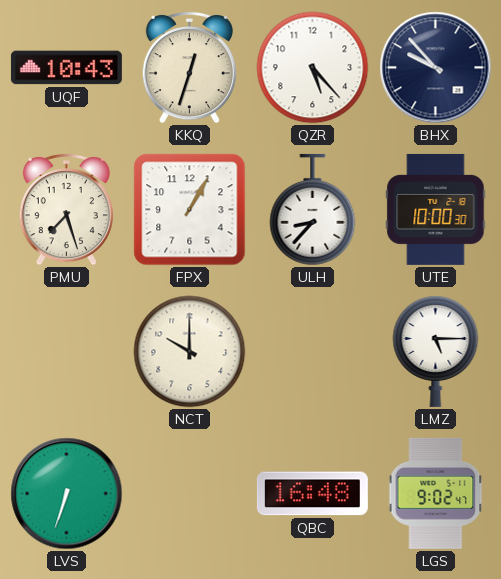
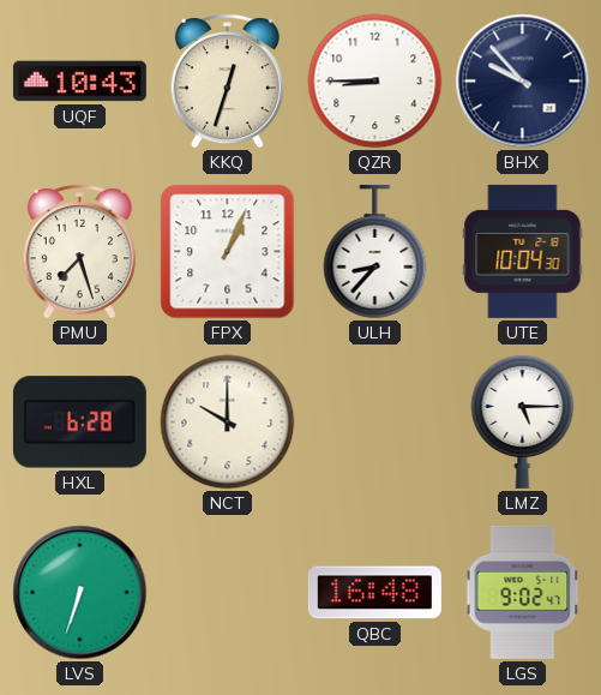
QZR: 5:23 -> 8:45
FPX: 1:05 -> 1:04
UTE: 10:00 -> 10:04
HXL: none -> 6:28
